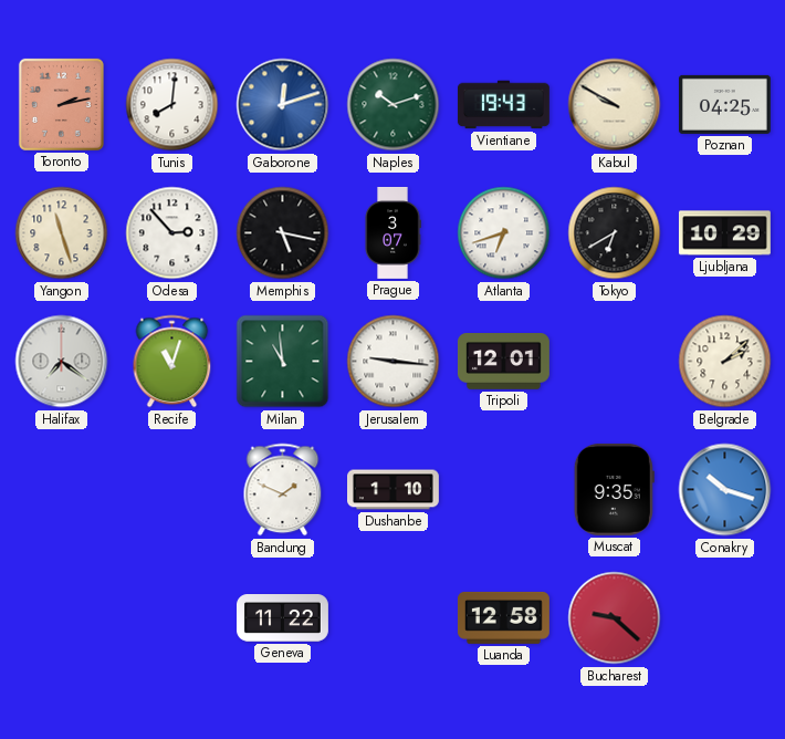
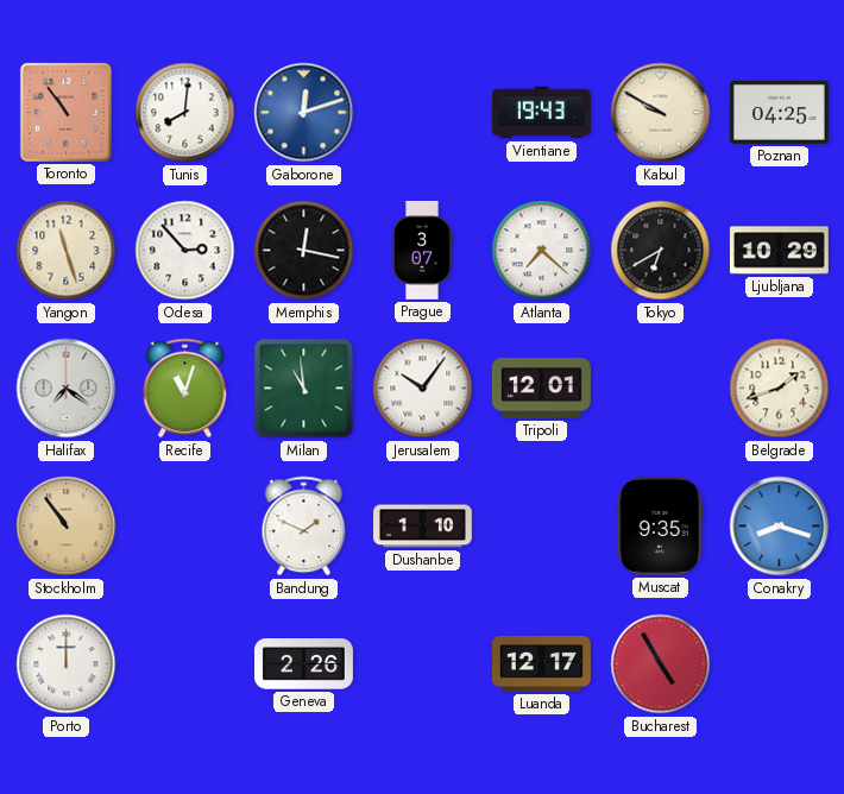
Toronto: 2:13 -> 10:54
Naples: 10:12 -> none
Memphis: 5:17 -> 12:17
Atlanta: 6:42 -> 7:22
Jerusalem: 9:16 -> 10:06
Belgrade: 2:08 -> 1:42
Stockholm: none -> 10:54
Conakry: 10:18 -> 8:18
Porto: none -> 12:00
Geneva: 11:22 -> 2:26
Luanda: 12:58 -> 12:17
Bucharest: 9:22 -> 4:55
